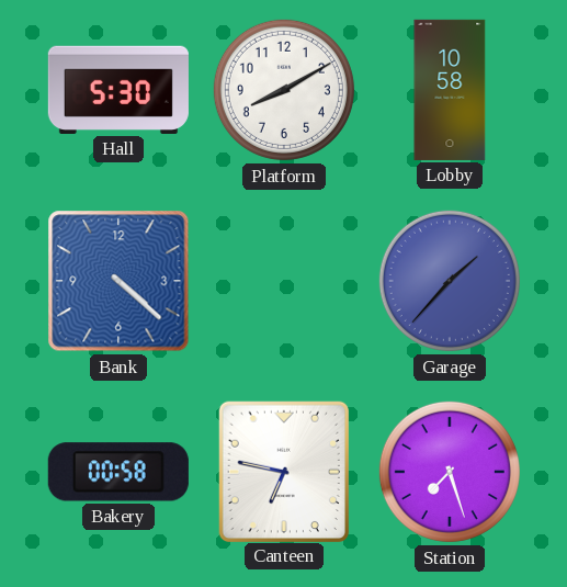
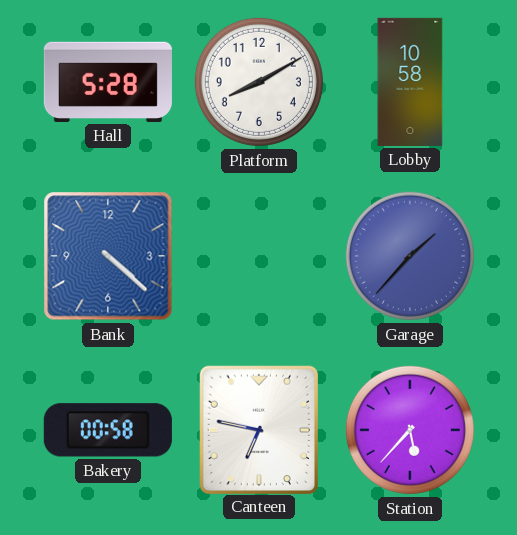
Hall: 5:30 -> 5:28
Station: 7:27 -> 5:37
